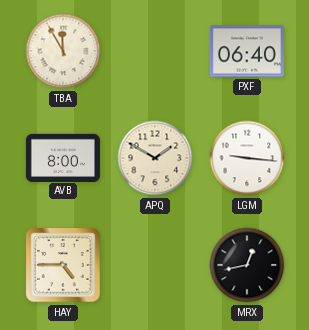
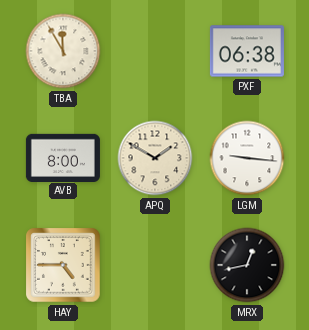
PXF: 06:40 -> 06:38
